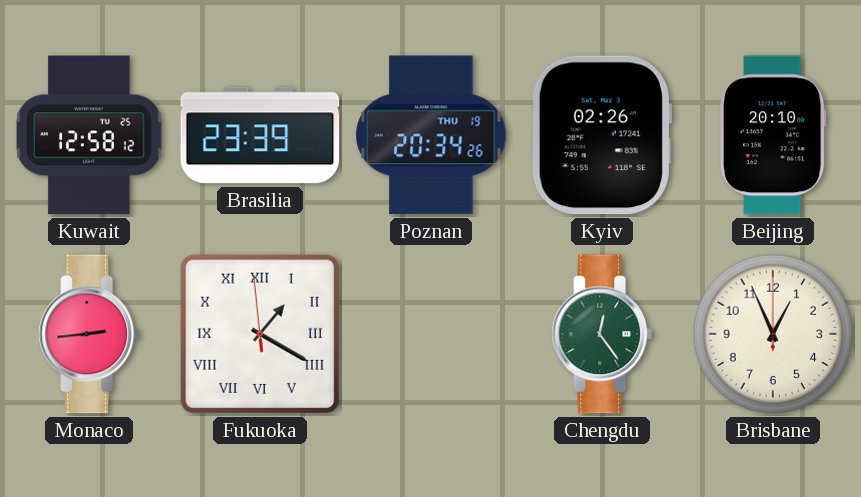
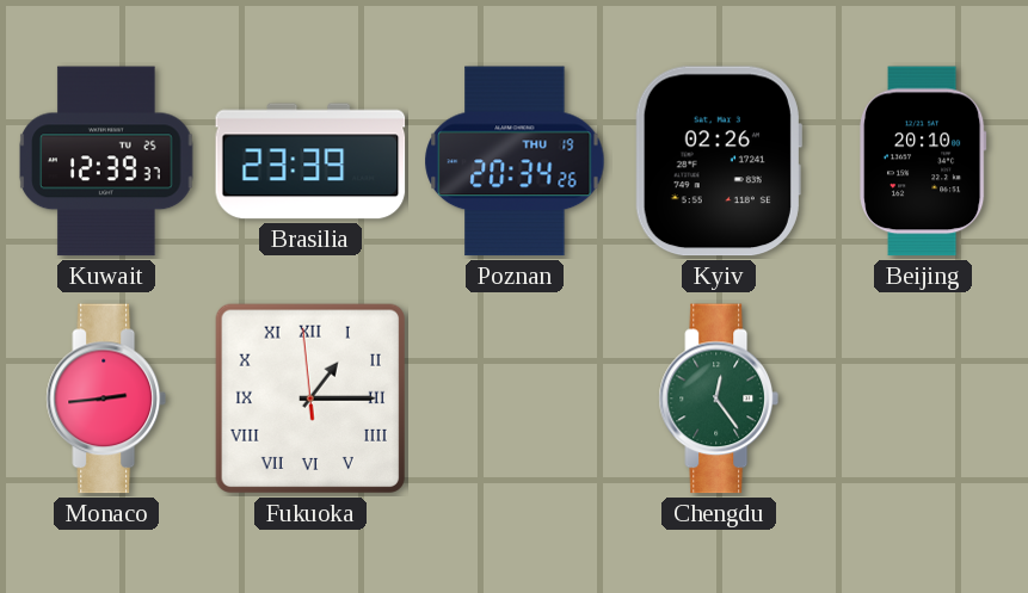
Kuwait: 12:58 -> 12:39
Fukuoka: 1:19 -> 1:14
Brisbane: 12:56 -> none
